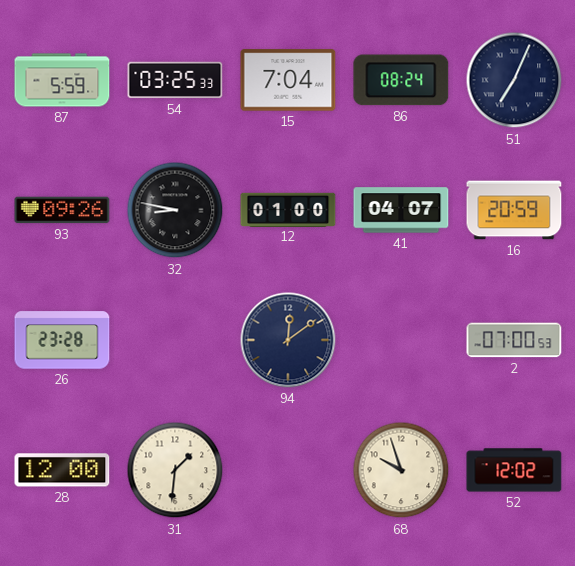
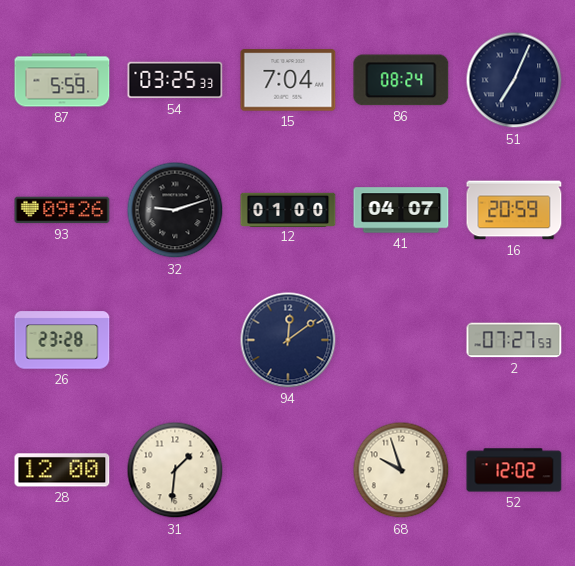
32: 8:47 -> 9:12
2: 07:00 -> 07:27
